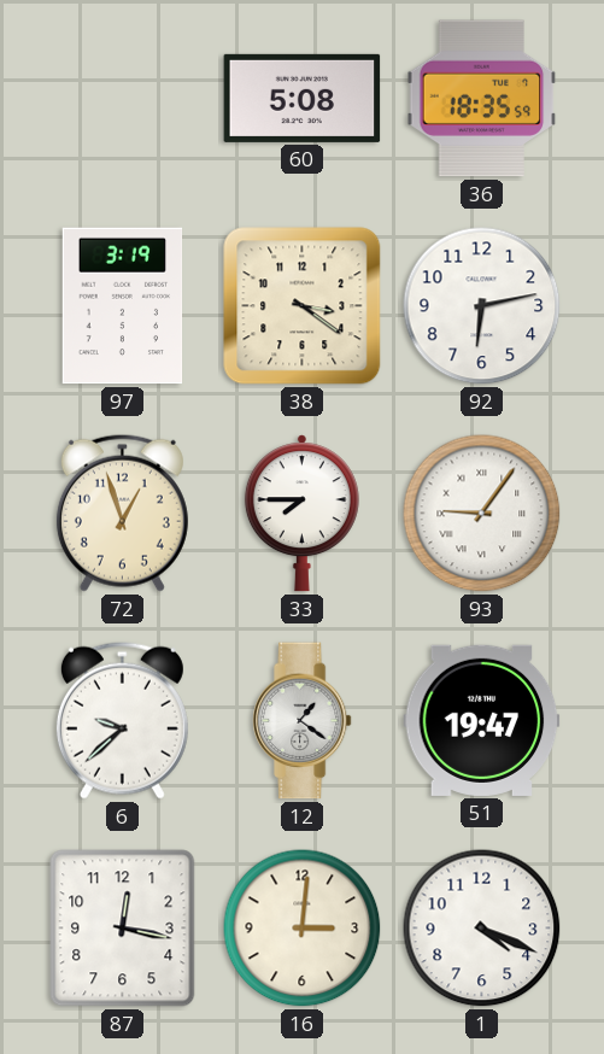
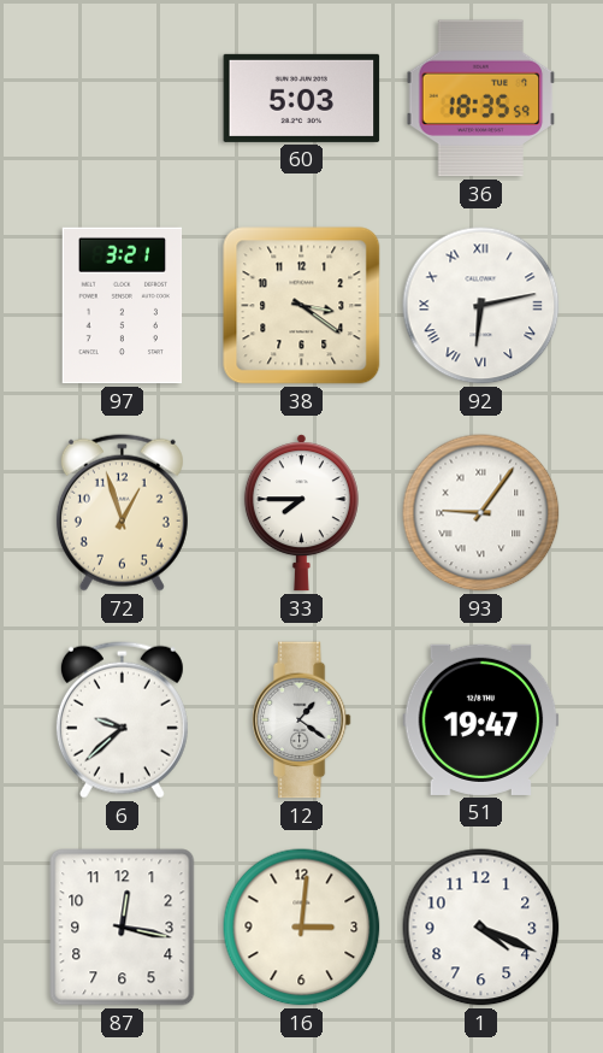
60: 5:08 -> 5:03
97: 3:19 -> 3:21
92 numerals: Arabic -> Roman
